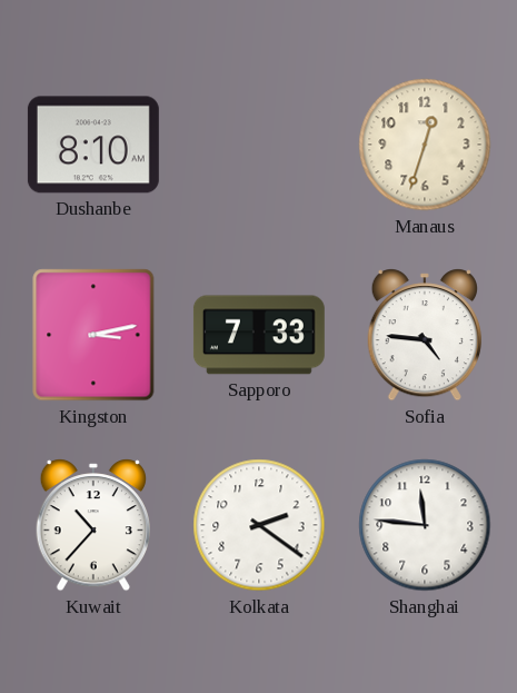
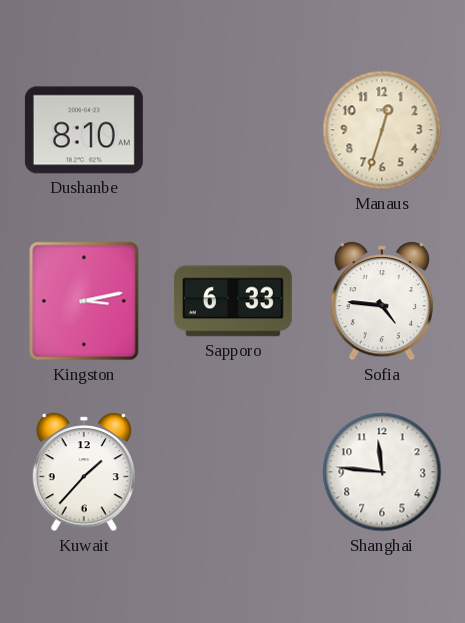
Sapporo: 7:33 -> 6:33
Kuwait: 10:37 -> 1:37
Kolkata: 2:21 -> none
